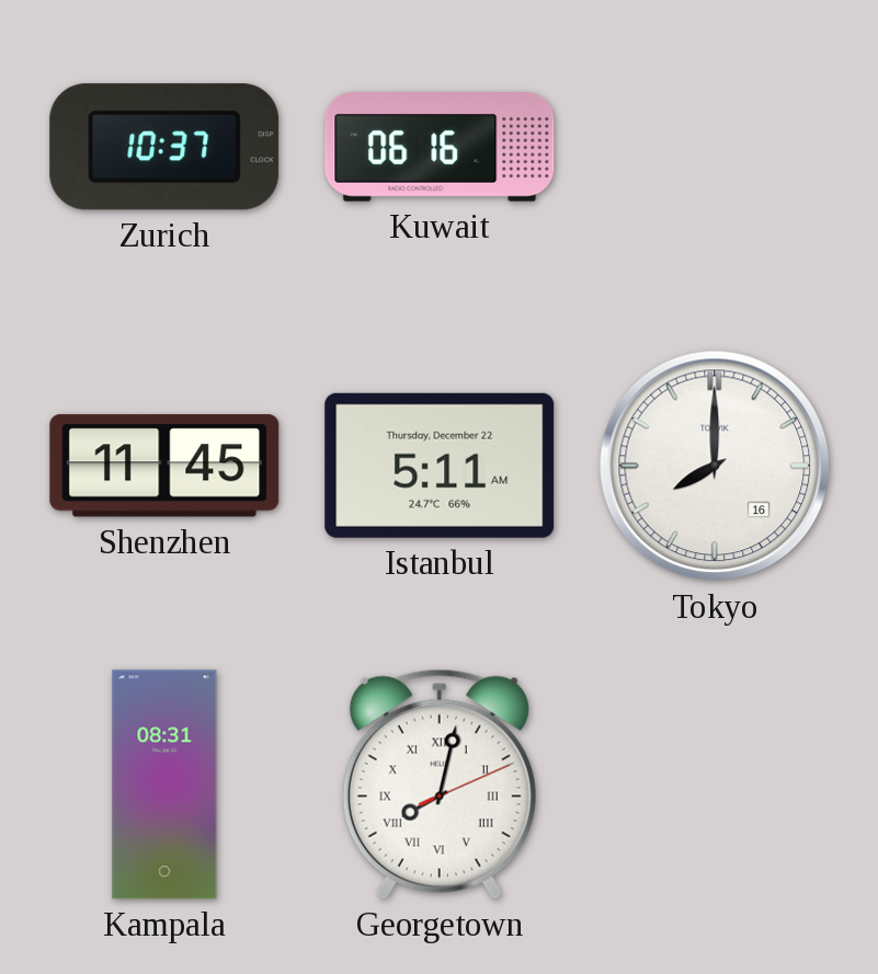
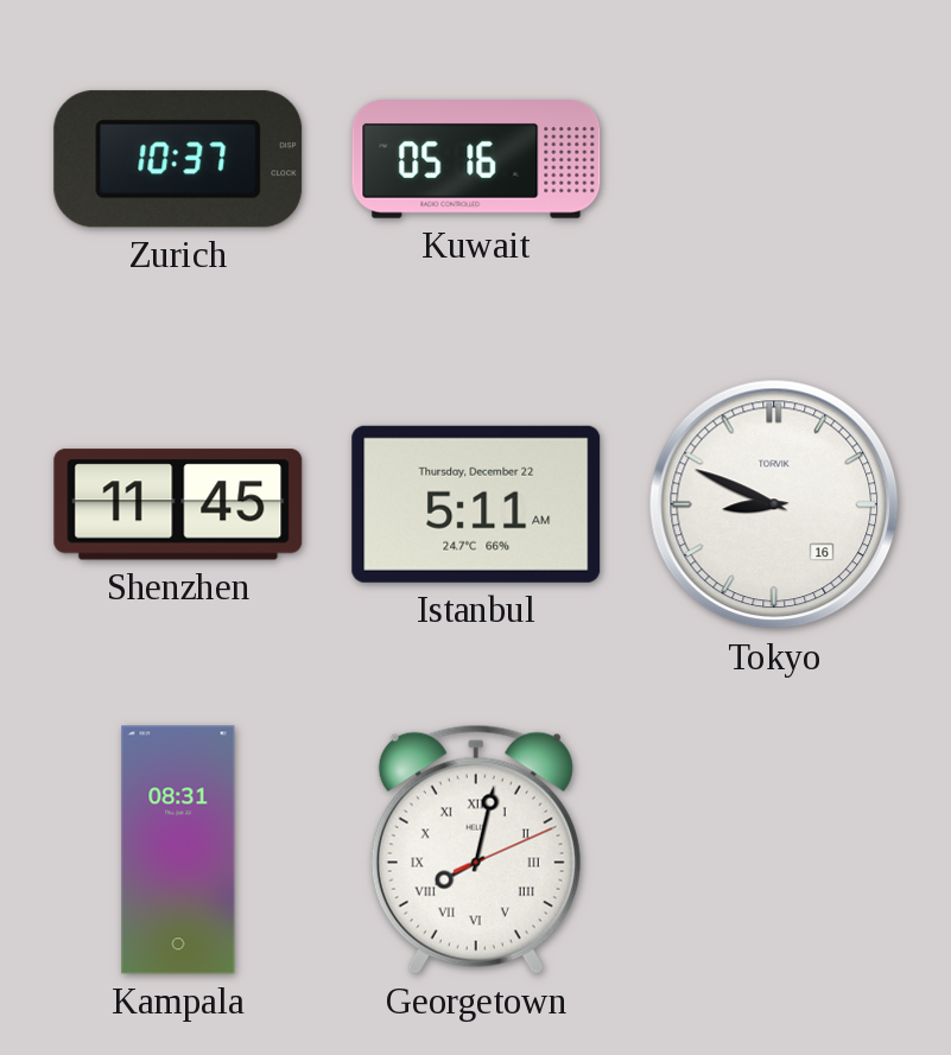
Kuwait: 06:16 -> 05:16
Tokyo: 8:00 -> 8:49
